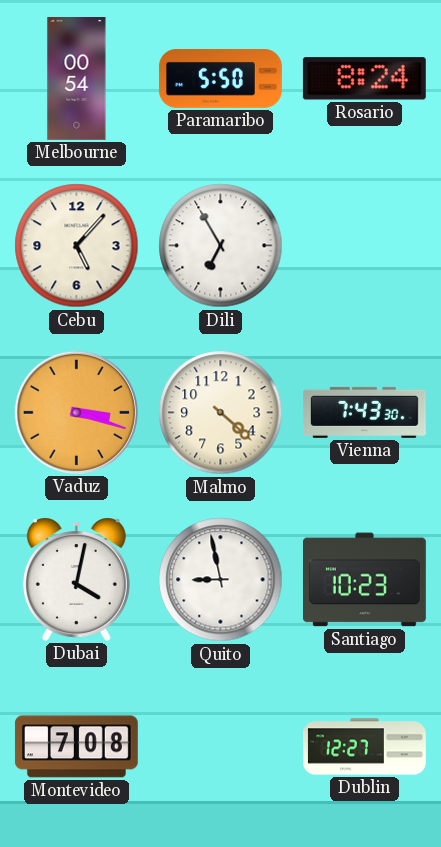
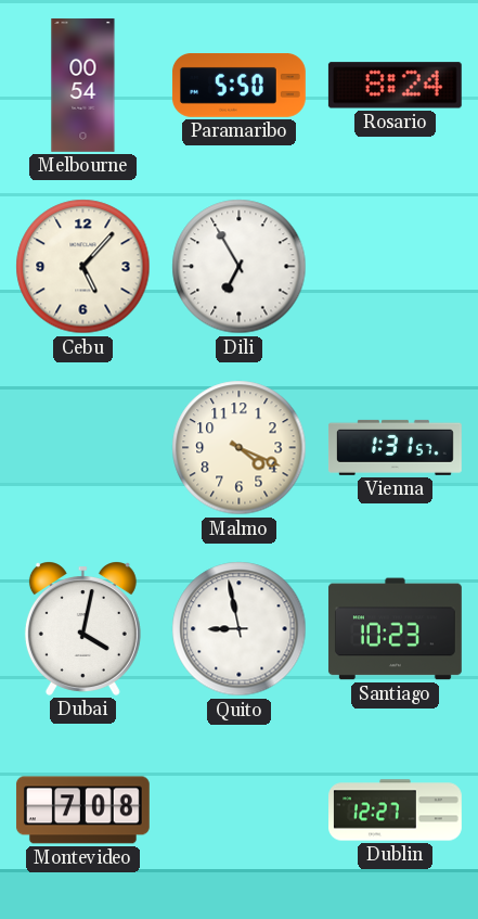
Vaduz: 3:18 -> none
Malmo: 4:22 -> 4:19
Vienna: 7:43 -> 1:31
